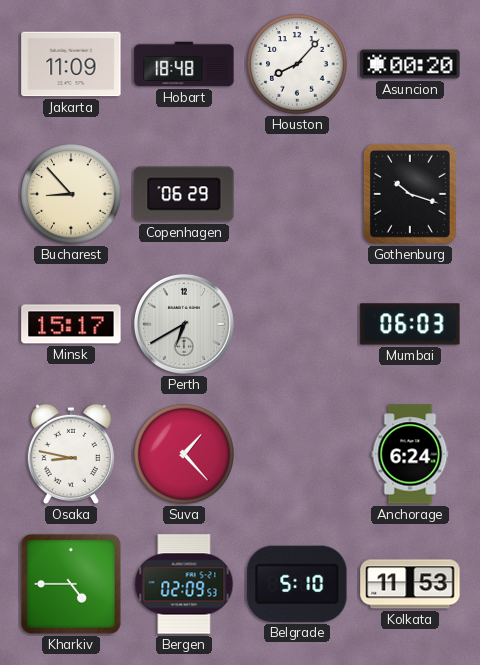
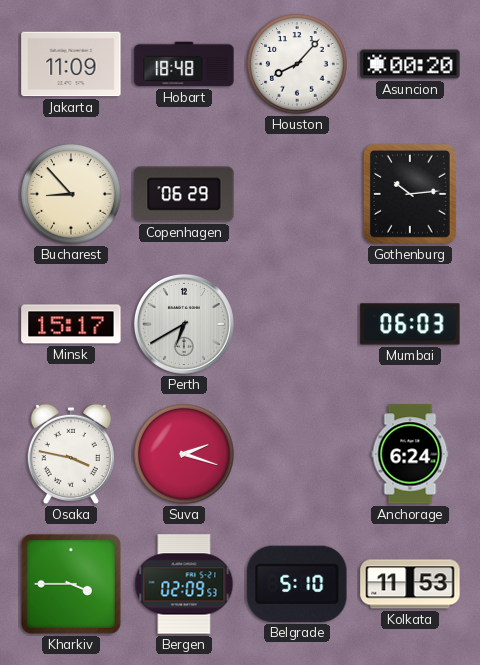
Gothenburg: 10:18 -> 10:14
Osaka: 8:47 -> 3:47
Suva: 1:23 -> 2:18
Kharkiv: 4:45 -> 3:45
